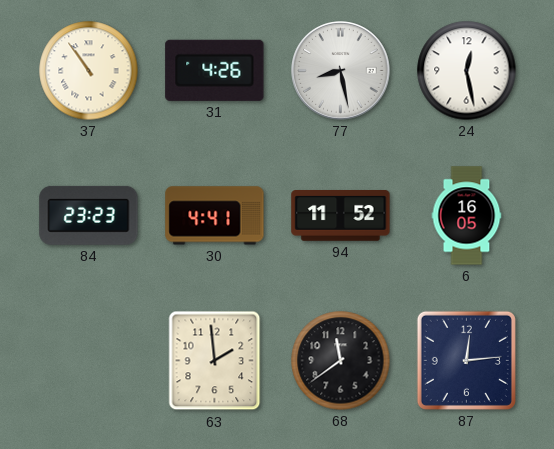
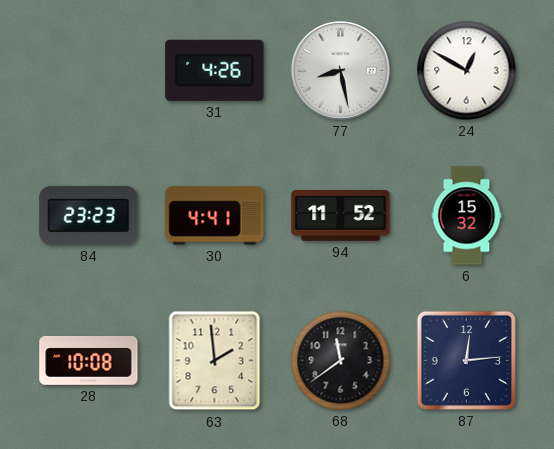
37: 10:54 -> none
24: 12:28 -> 12:50
6: 16:05 -> 15:32
28: none -> 10:08
